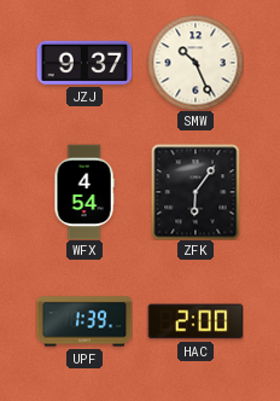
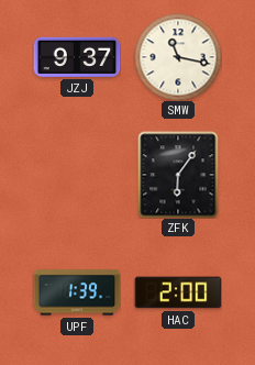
SMW: 10:26 -> 11:17
WFX: 4:54 -> none
